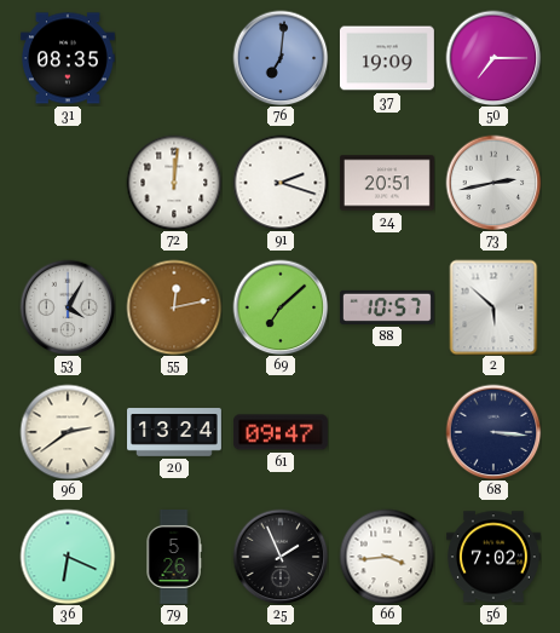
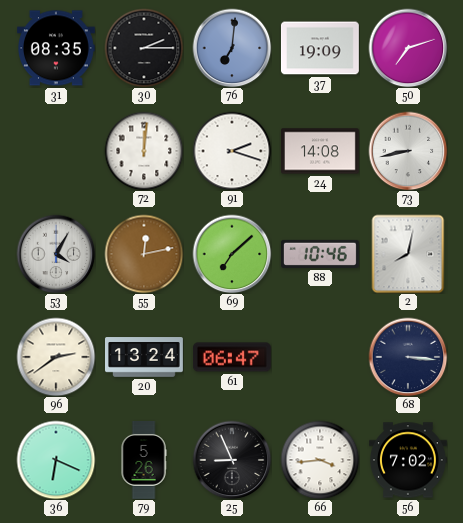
30: none -> 2:15
50: 7:15 -> 7:12
24: 20:51 -> 14:08
73: 2:43 -> 8:43
88: 10:57 -> 10:46
2: 5:52 -> 8:02
61: 09:47 -> 06:47
25: 1:56 -> 8:56
